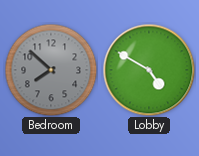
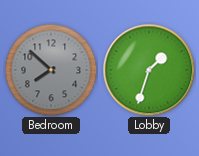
Lobby: 4:50 -> 1:33
